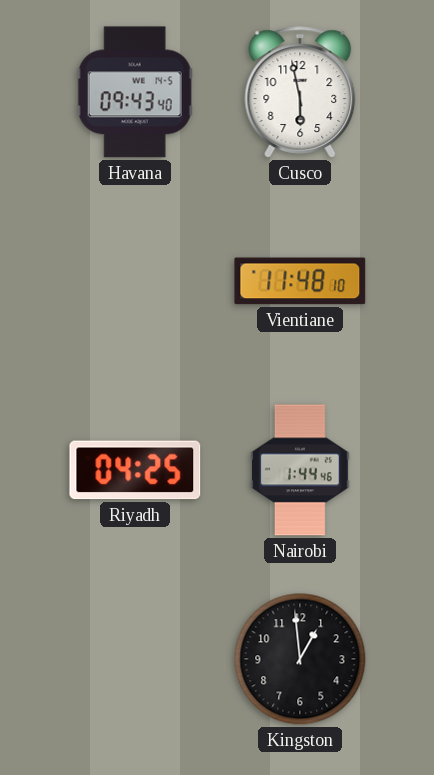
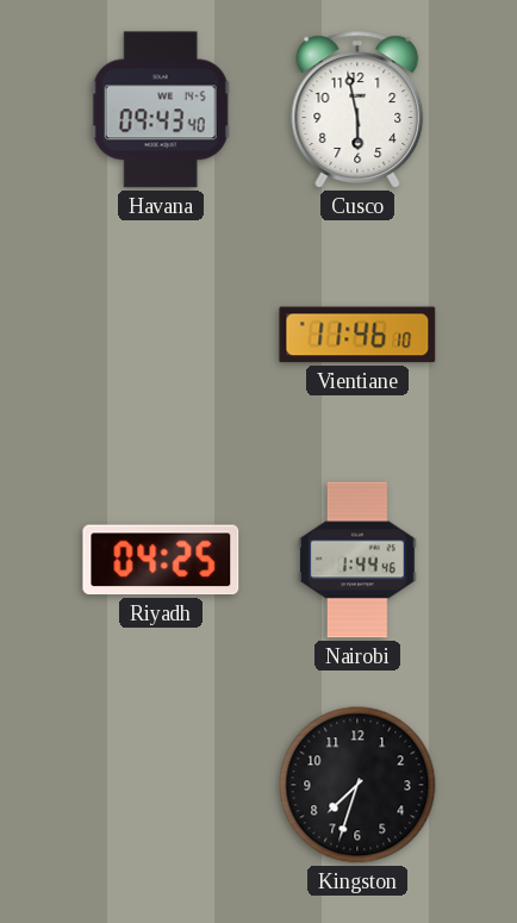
Vientiane: 11:48 -> 11:46
Kingston: 12:59 -> 7:33
